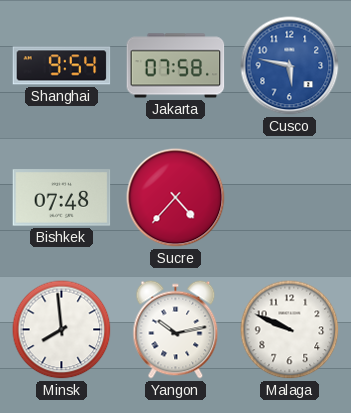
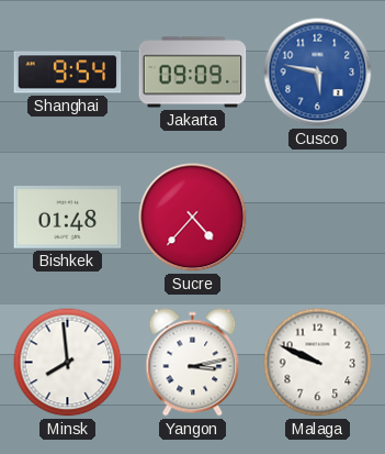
Jakarta: 07:58 -> 09:09
Bishkek: 07:48 -> 01:48
Yangon: 10:13 -> 3:13
